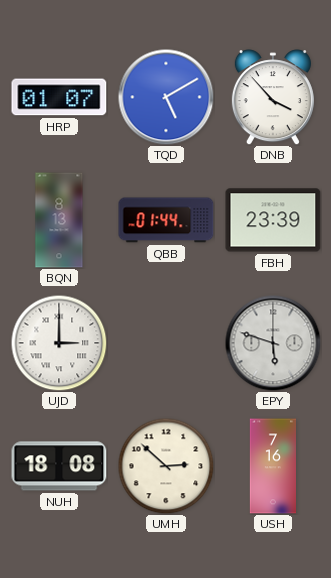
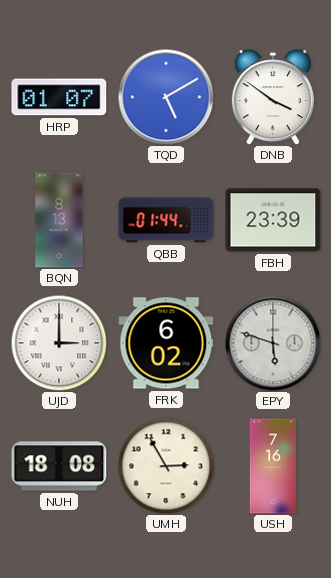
DNB: 3:53 -> 3:51
FRK: none -> 6:02
UMH: 2:52 -> 2:55
